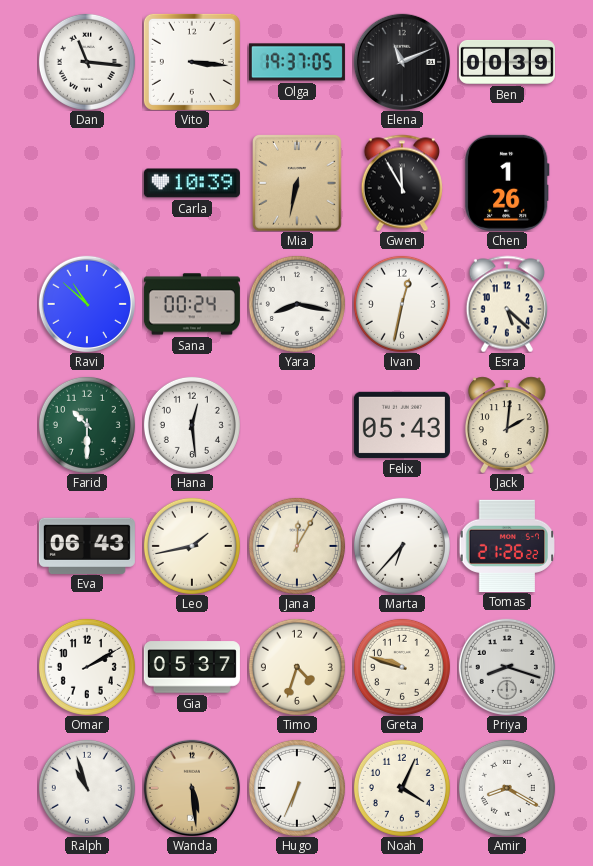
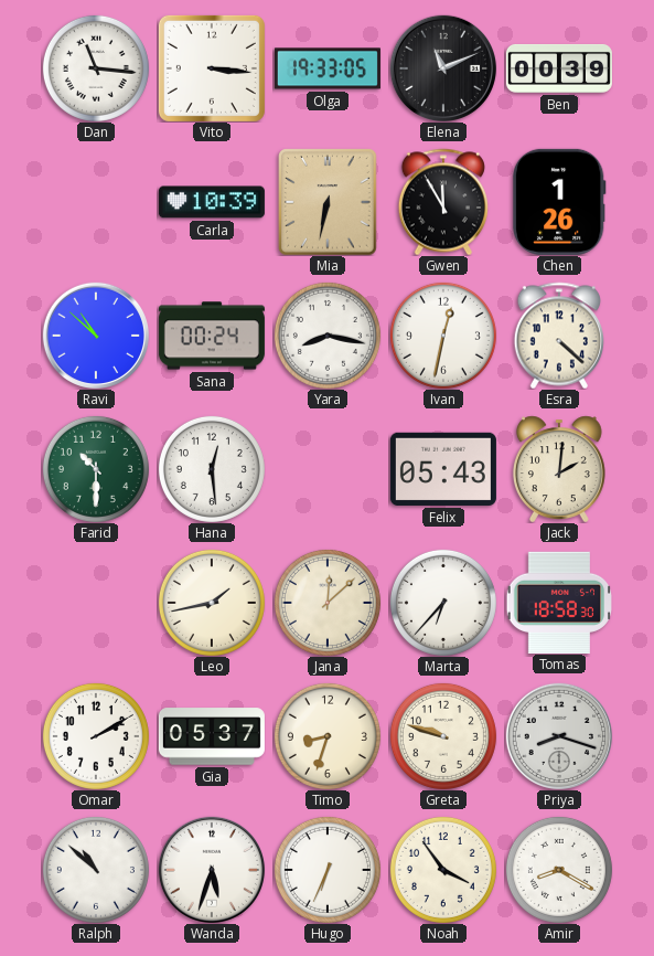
Olga: 19:37 -> 19:33
Esra: 5:22 -> 4:22
Eva: 06:43 -> none
Jana: 12:05 -> 12:08
Tomas: 21:26 -> 18:58
Timo: 4:33 -> 8:33
Ralph: 10:57 -> 10:52
Wanda: 5:29 -> 5:33
Wanda dial: champagne -> white
Noah: 4:04 -> 3:54
